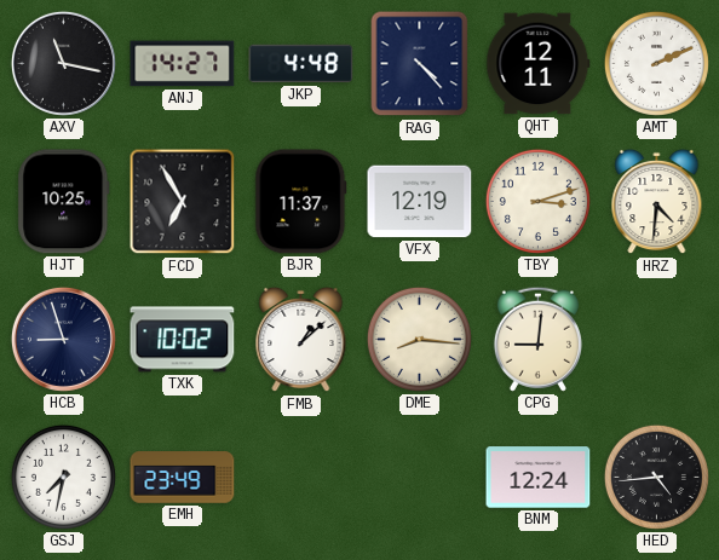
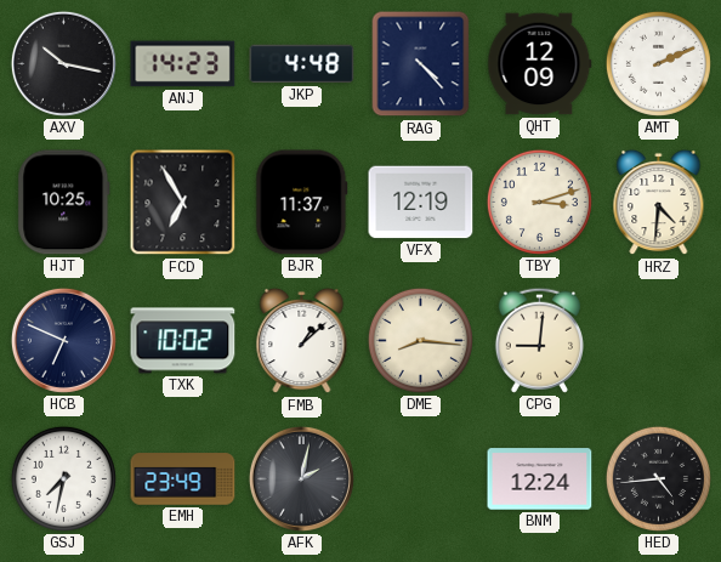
AXV: 11:17 -> 10:17
ANJ: 14:27 -> 14:23
QHT: 12:11 -> 12:09
HCB: 8:57 -> 6:49
AFK: none -> 2:02
